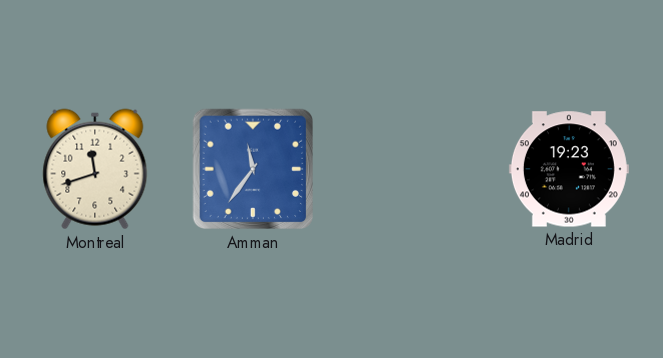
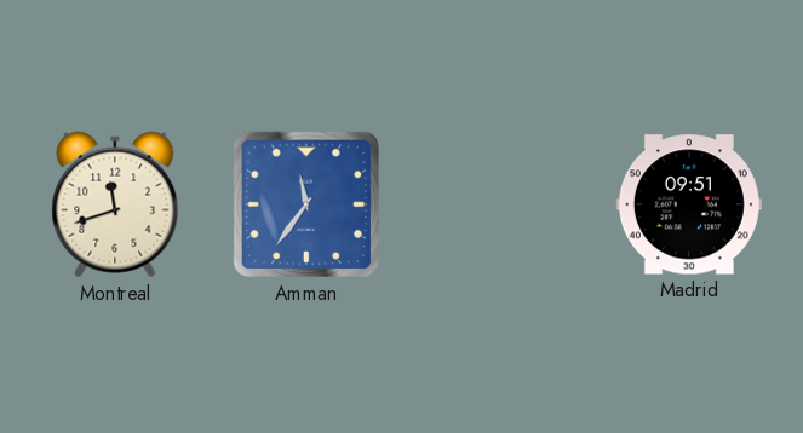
Madrid: 19:23 -> 09:51
